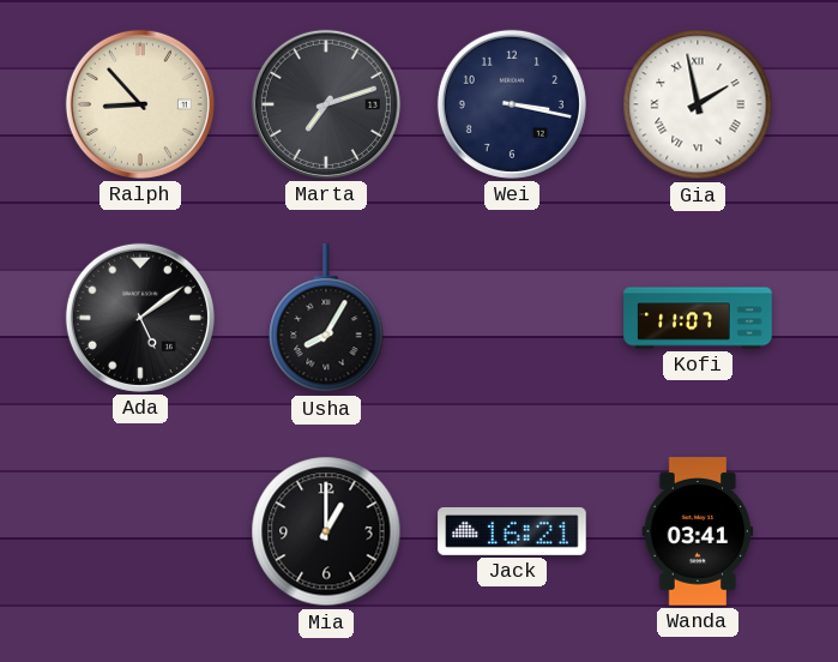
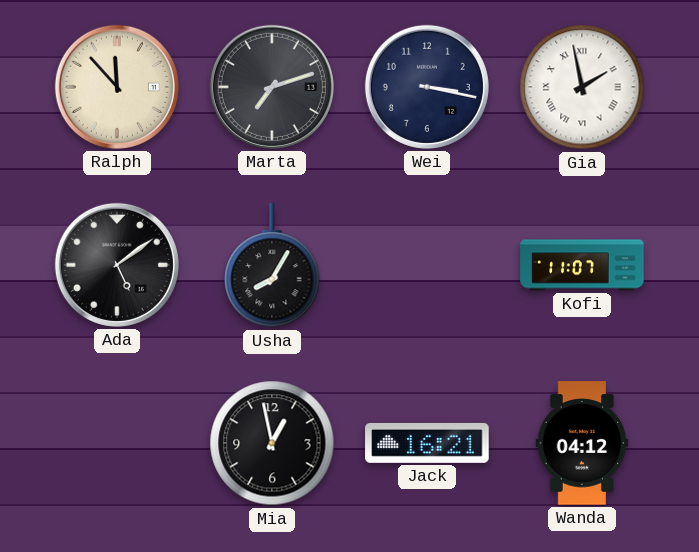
Ralph: 8:53 -> 11:53
Mia: 1:00 -> 12:58
Wanda: 03:41 -> 04:12
